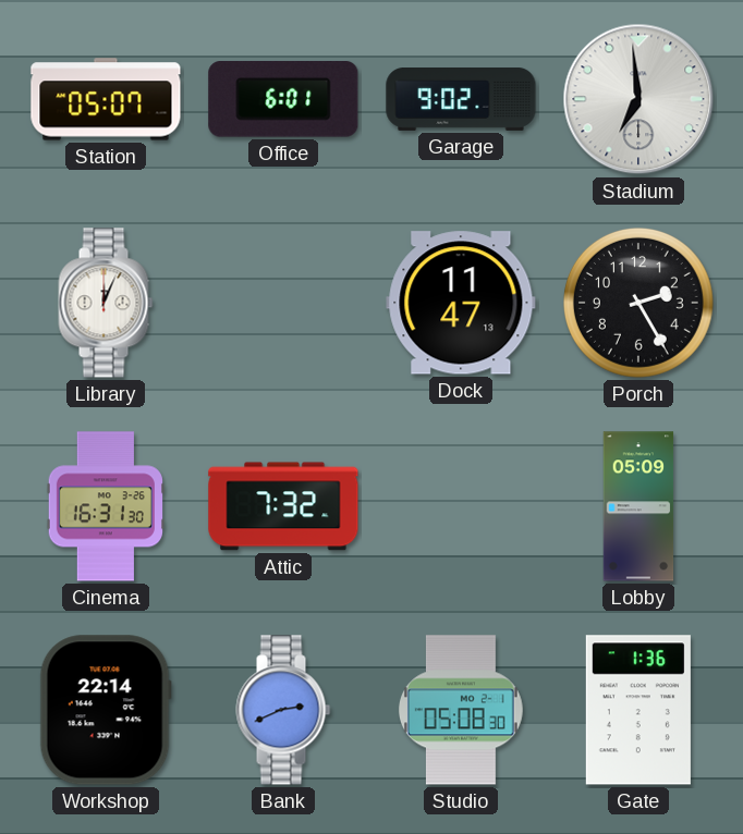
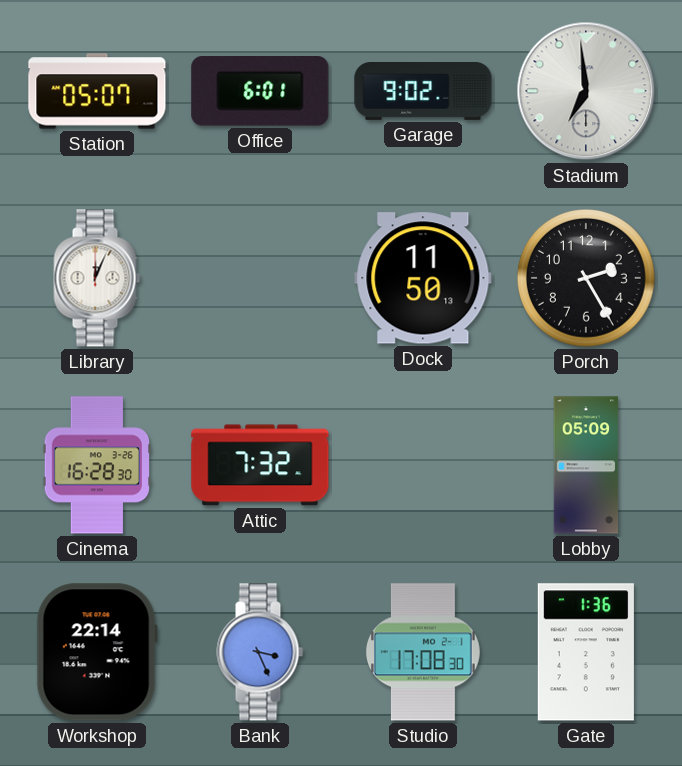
Dock: 11:47 -> 11:50
Cinema: 16:31 -> 16:28
Bank: 2:41 -> 3:26
Studio: 05:08 -> 17:08
